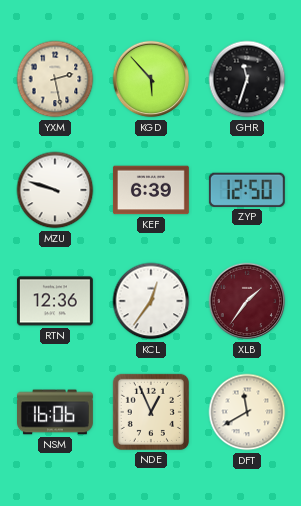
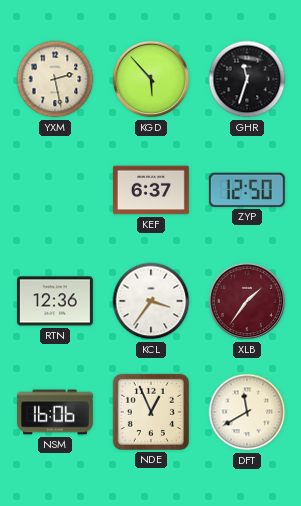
MZU: 9:48 -> none
KEF: 6:39 -> 6:37
KCL: 12:36 -> 3:36
